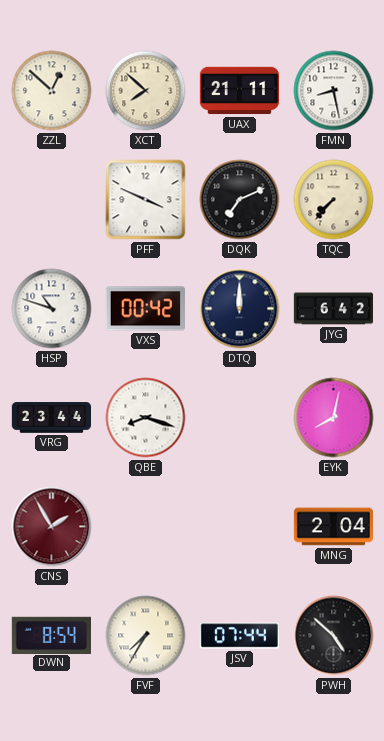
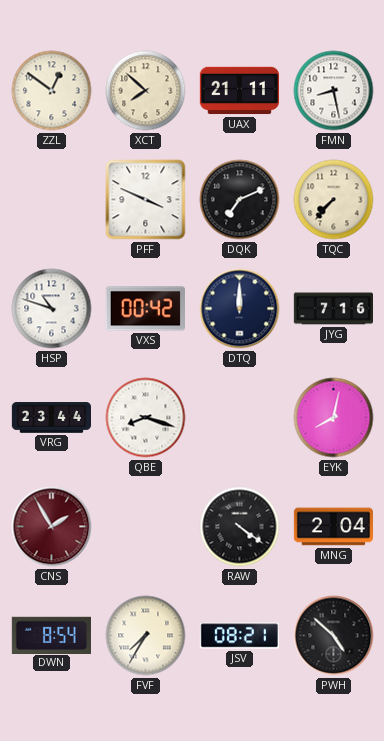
ZZL: 12:52 -> 12:51
JYG: 6:42 -> 7:16
RAW: none -> 4:21
JSV: 07:44 -> 08:21
